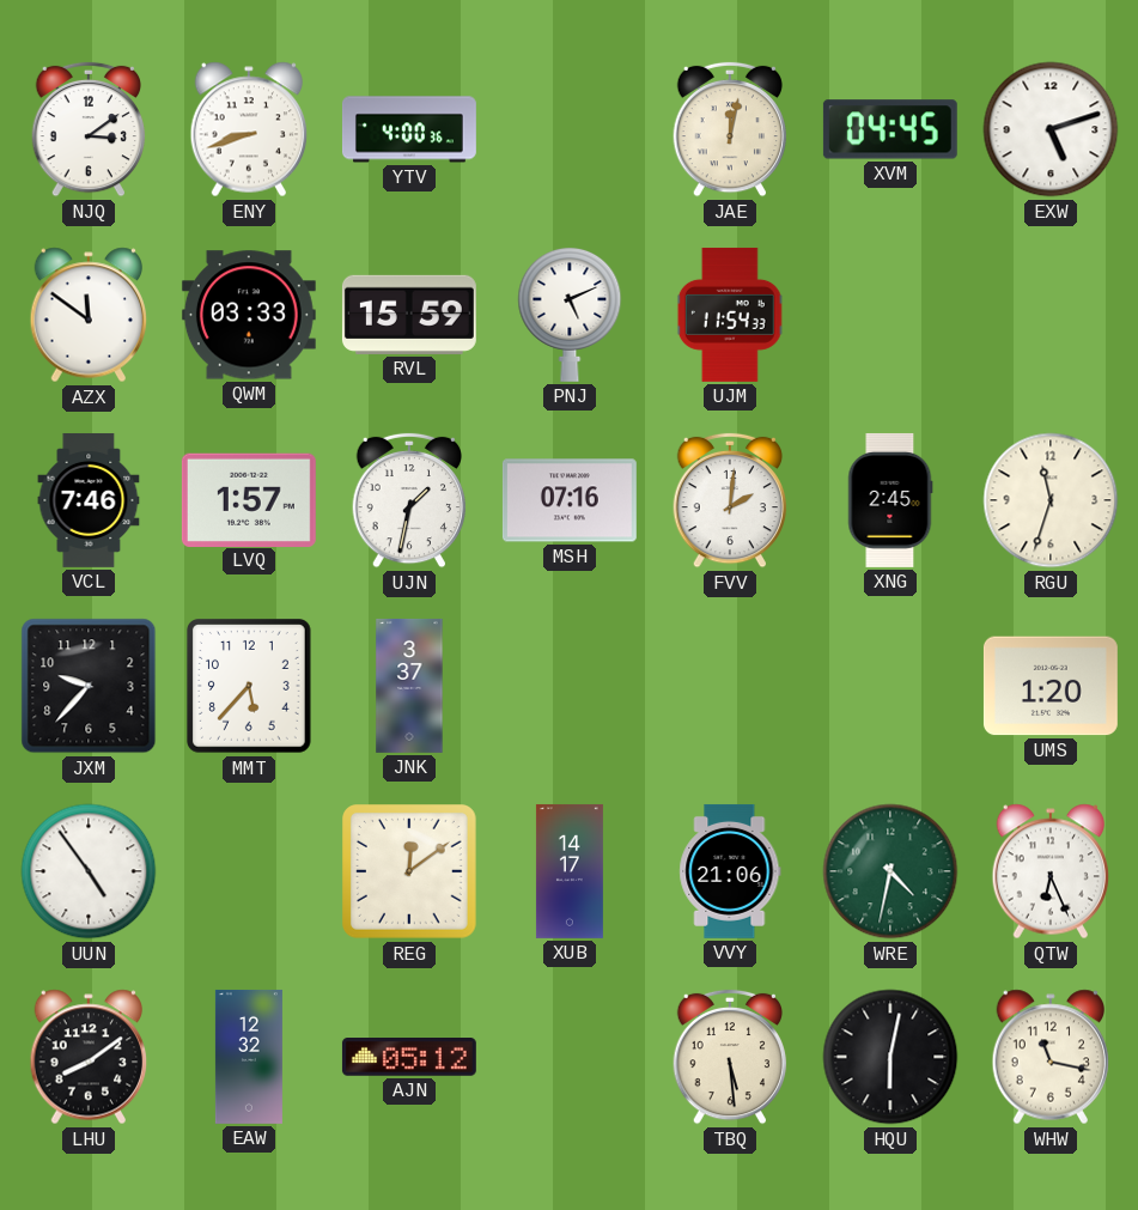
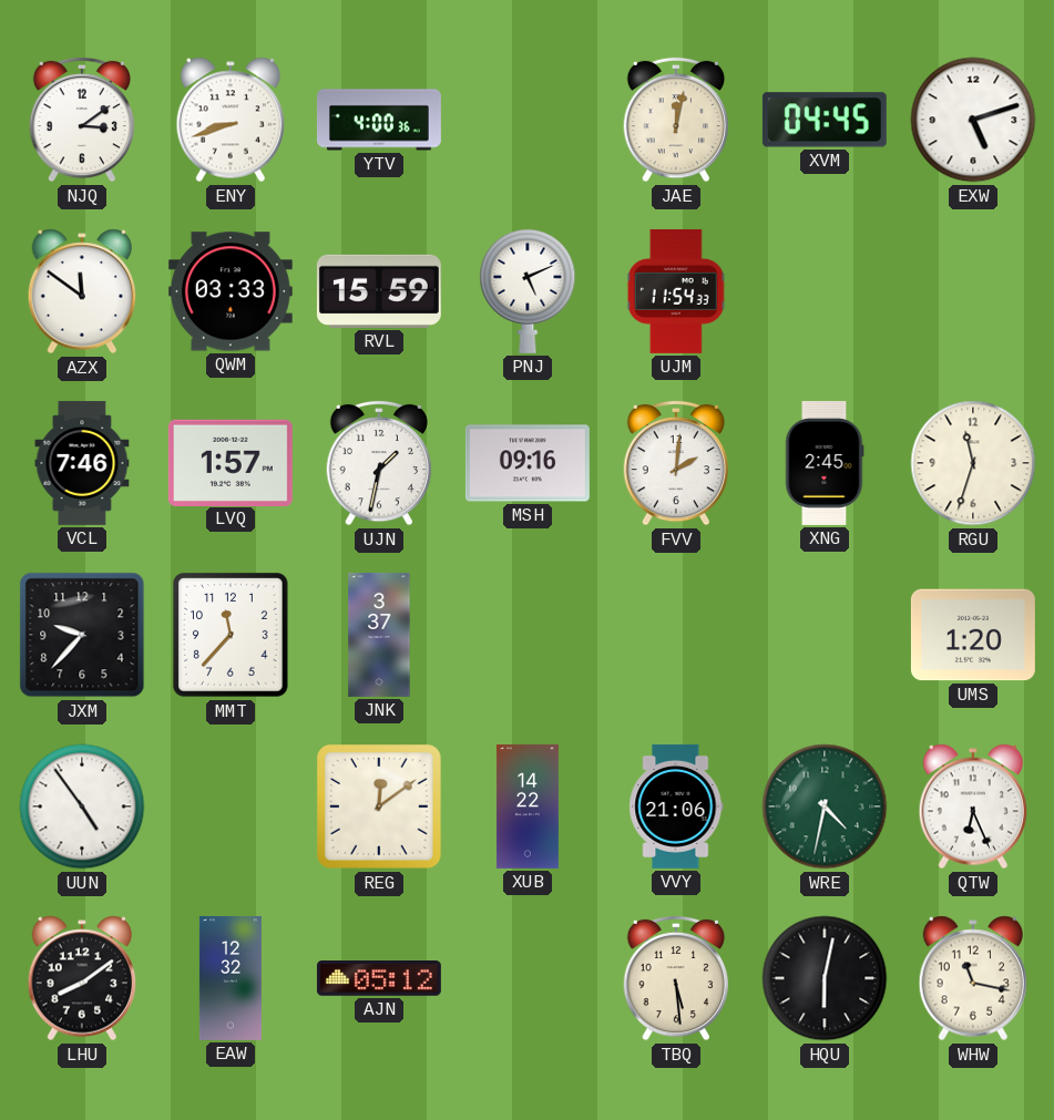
MSH: 07:16 -> 09:16
MMT: 5:37 -> 11:37
XUB: 14:17 -> 14:22
